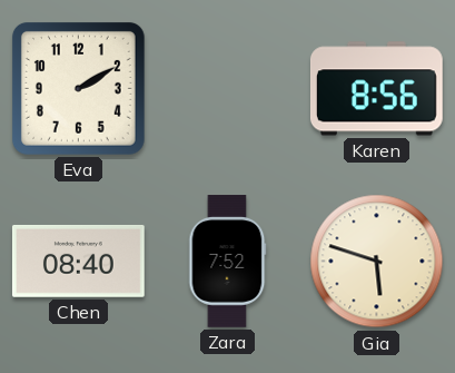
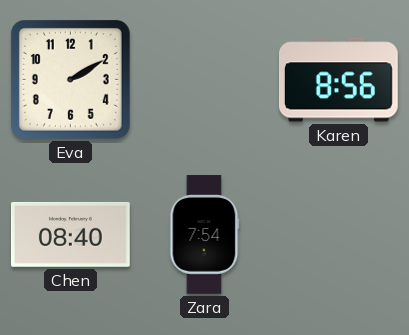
Zara: 7:52 -> 7:54
Gia: 5:48 -> none
